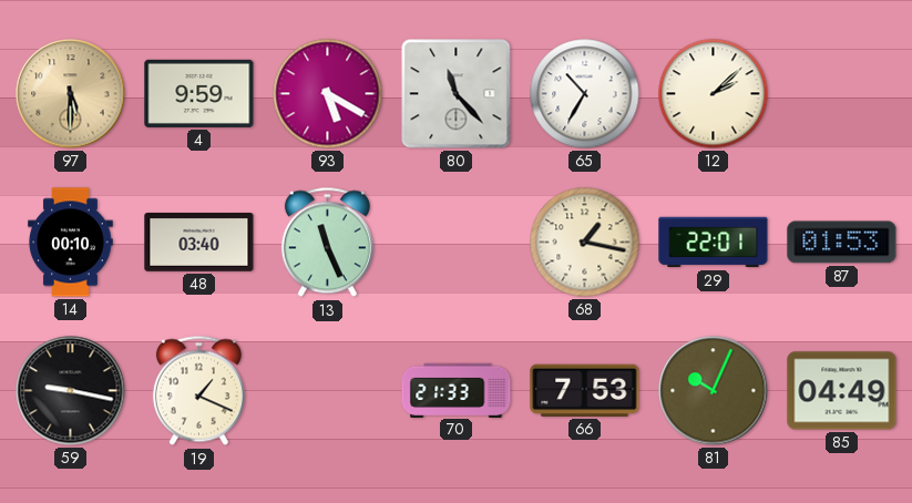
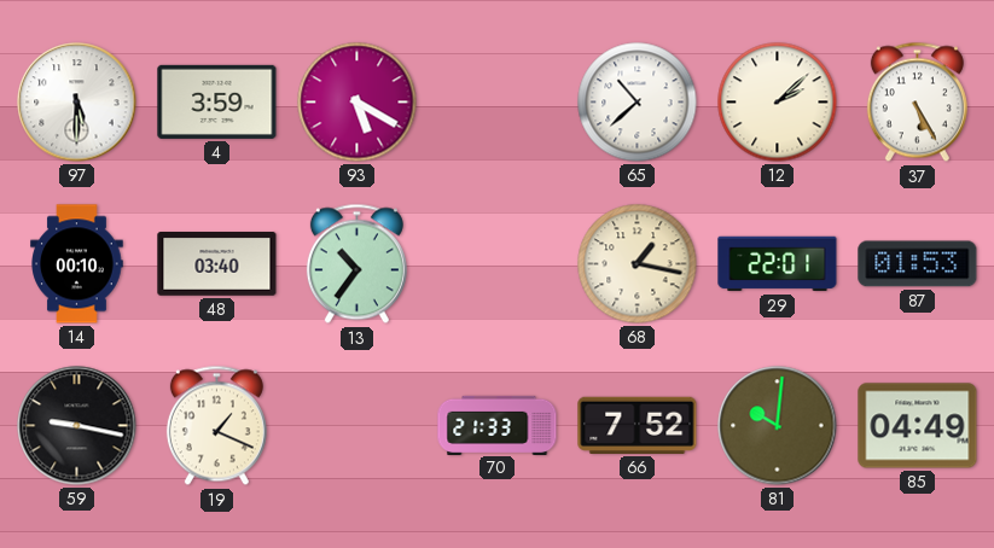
97 dial: champagne -> white
4: 9:59 -> 3:59
80: 11:23 -> none
65: 10:35 -> 10:38
37: none -> 5:25
13: 11:26 -> 10:36
66: 7:53 -> 7:52
81: 10:04 -> 10:01
